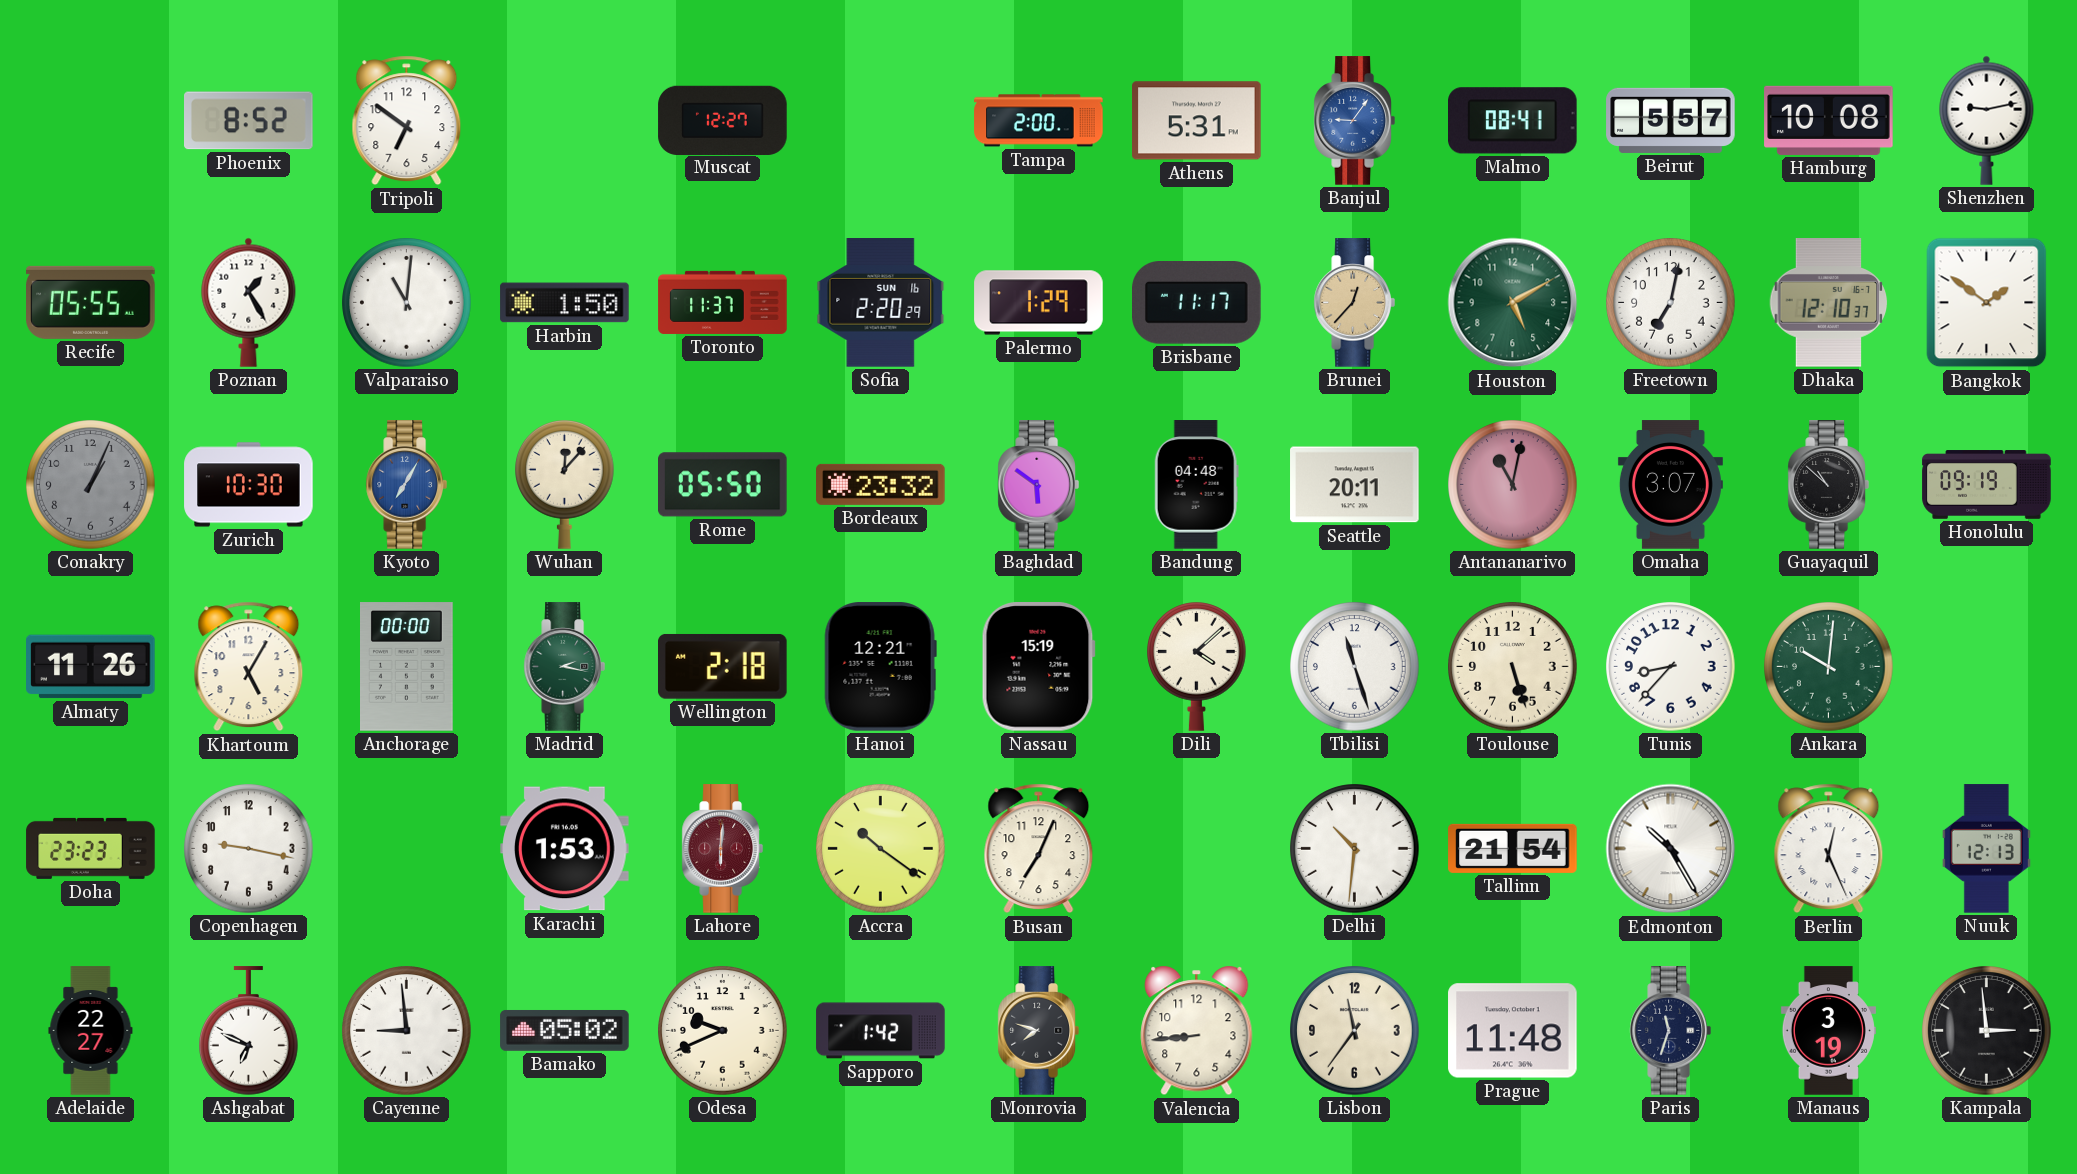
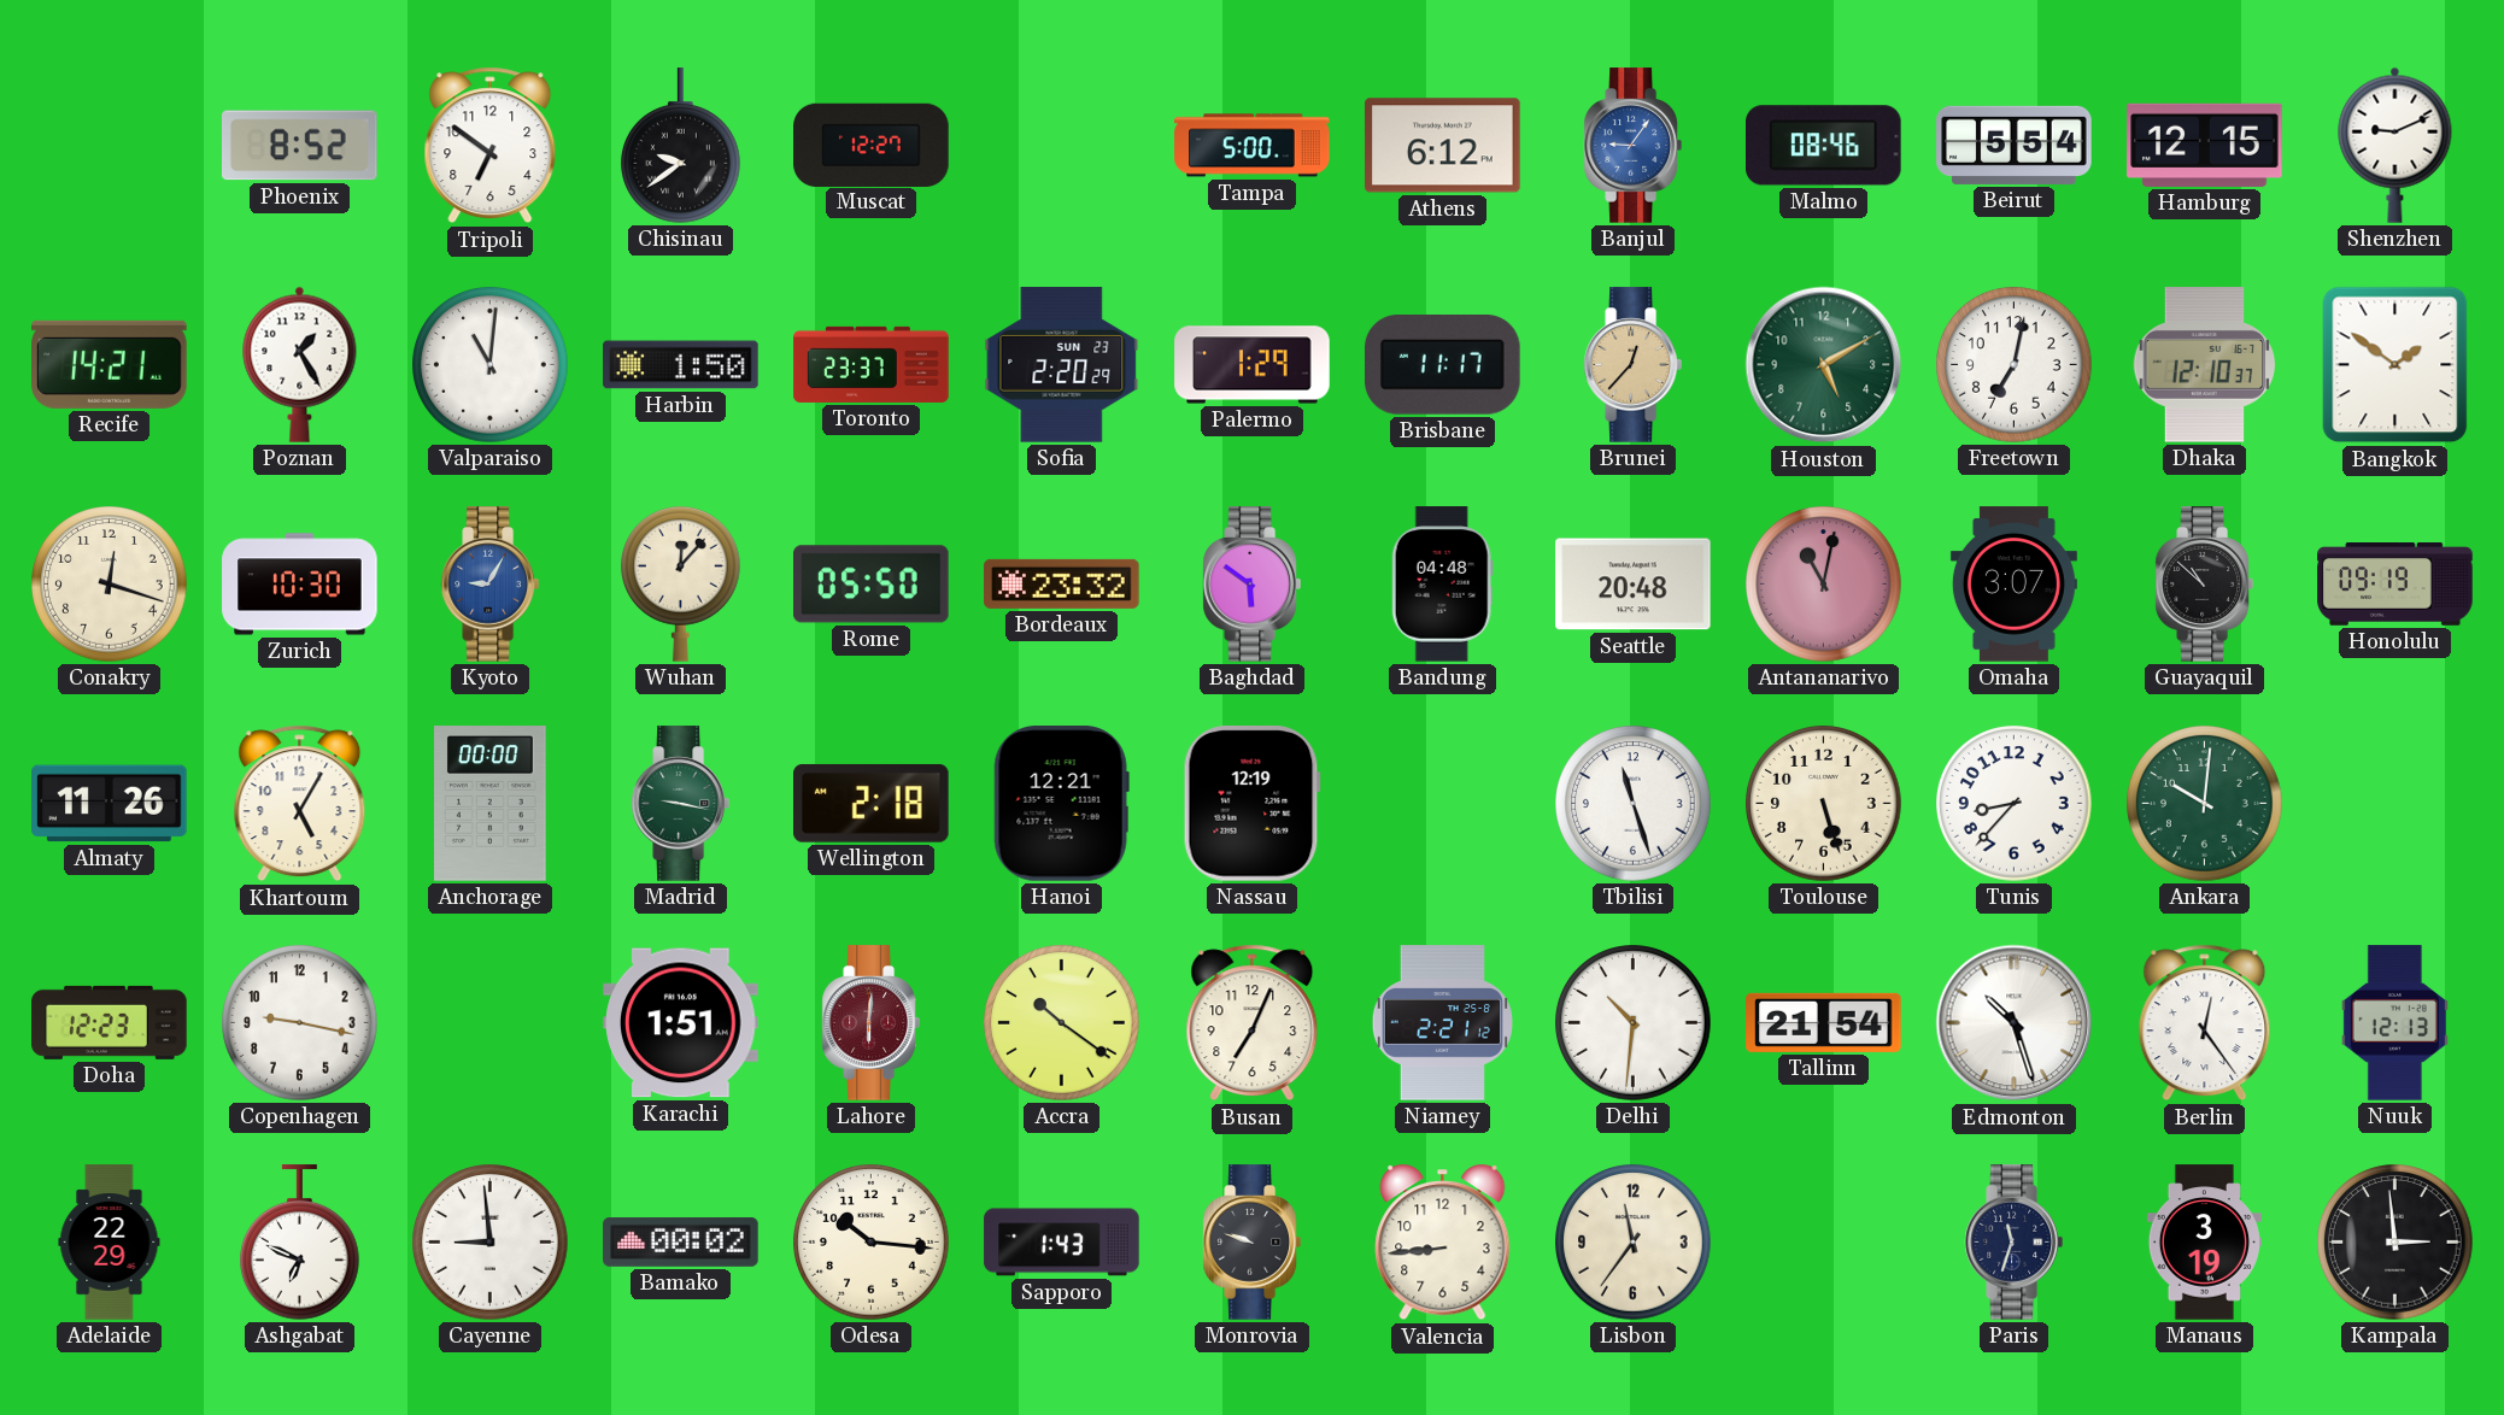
Chisinau: none -> 9:39
Tampa: 2:00 -> 5:00
Athens: 5:31 -> 6:12
Malmo: 08:41 -> 08:46
Beirut: 5:57 -> 5:54
Hamburg: 10:08 -> 12:15
Shenzhen: 9:13 -> 9:11
Recife: 05:55 -> 14:21
Toronto: 11:37 -> 23:37
Sofia date: SUN 16 -> SUN 23
Conakry: 1:04 -> 12:18
Conakry dial: grey -> cream
Kyoto: 7:05 -> 9:05
Seattle: 20:11 -> 20:48
Madrid: 2:17 -> 9:17
Nassau: 15:19 -> 12:19
Dili: 4:08 -> none
Doha: 23:23 -> 12:23
Karachi: 1:53 -> 1:51
Niamey: none -> 2:21
Edmonton: 10:25 -> 10:27
Berlin: 12:26 -> 12:24
Adelaide: 22:27 -> 22:29
Bamako: 05:02 -> 00:02
Odesa: 9:41 -> 10:16
Sapporo: 1:42 -> 1:43
Monrovia: 7:48 -> 9:48
Prague: 11:48 -> none
